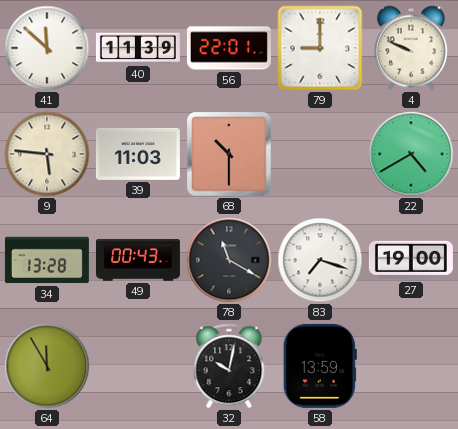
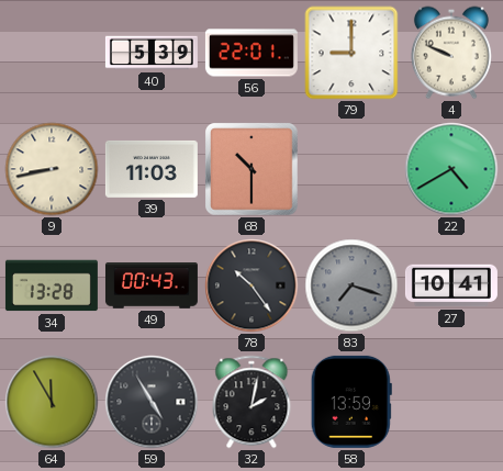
41: 11:52 -> none
40: 11:39 -> 5:39
9: 5:46 -> 8:43
78: 11:20 -> 10:24
83 dial: white -> grey
27: 19:00 -> 10:41
59: none -> 4:55
32: 10:02 -> 2:02
